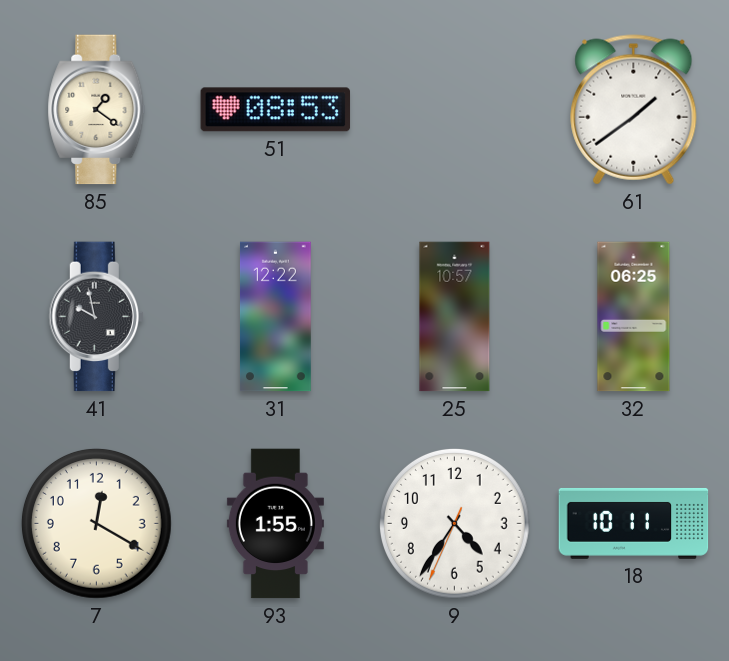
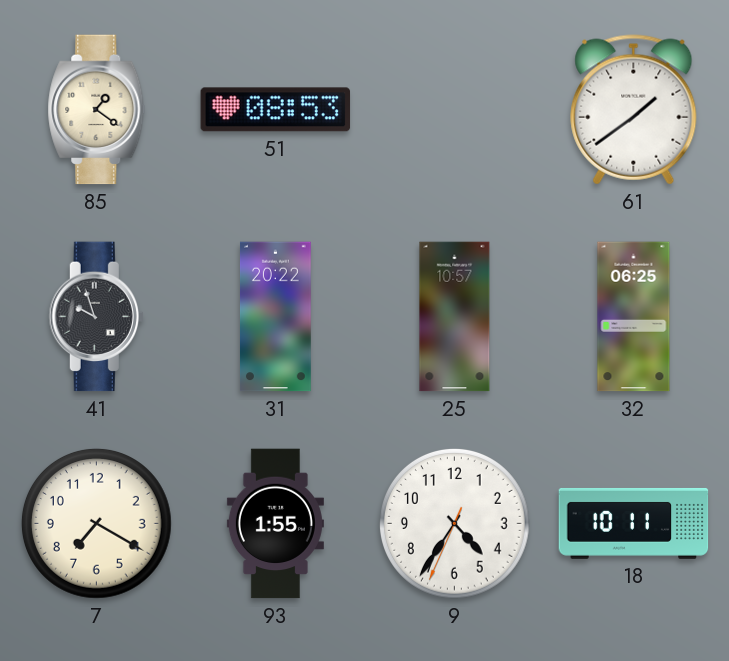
41: 9:58 -> 9:57
31: 12:22 -> 20:22
7: 12:20 -> 7:20
